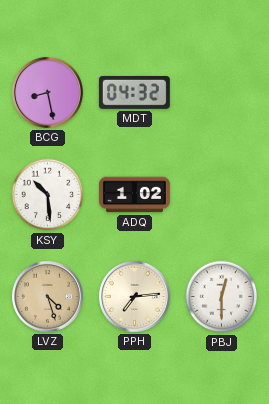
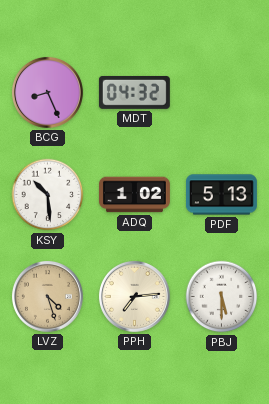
BCG: 8:28 -> 8:26
PDF: none -> 5:13
PBJ: 12:30 -> 5:30
